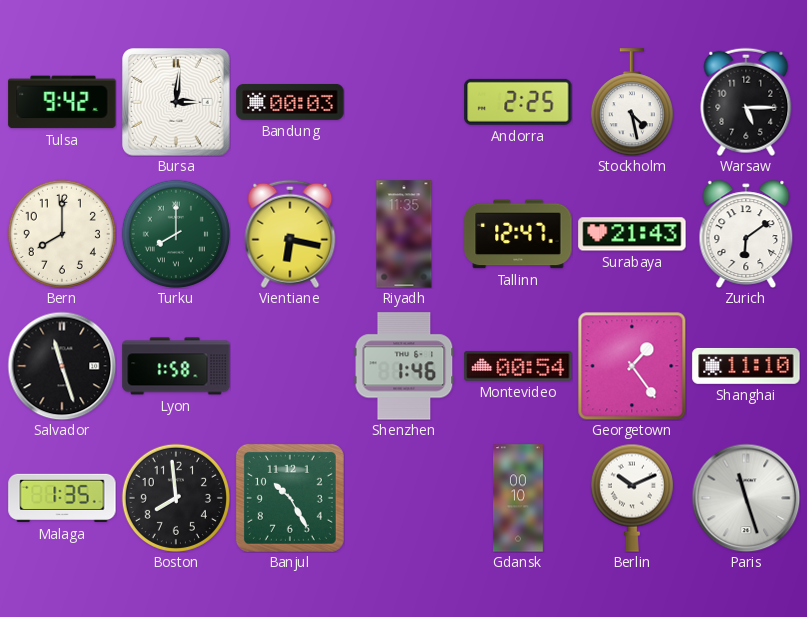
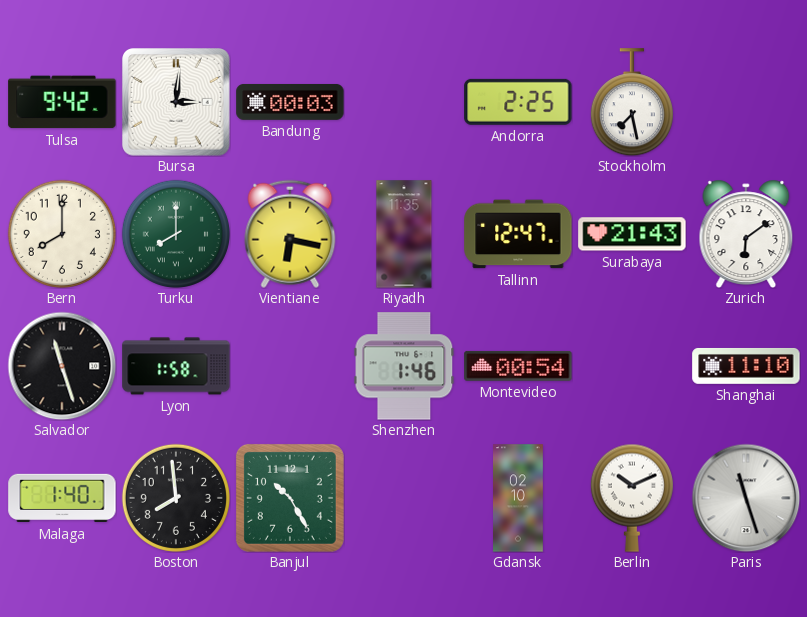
Stockholm: 4:28 -> 7:28
Warsaw: 5:15 -> none
Georgetown: 1:24 -> none
Malaga: 1:35 -> 1:40
Gdansk: 00:10 -> 02:10
